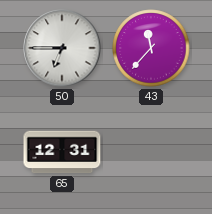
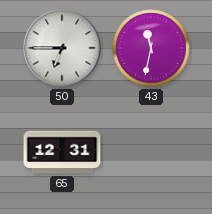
43: 11:37 -> 11:32
